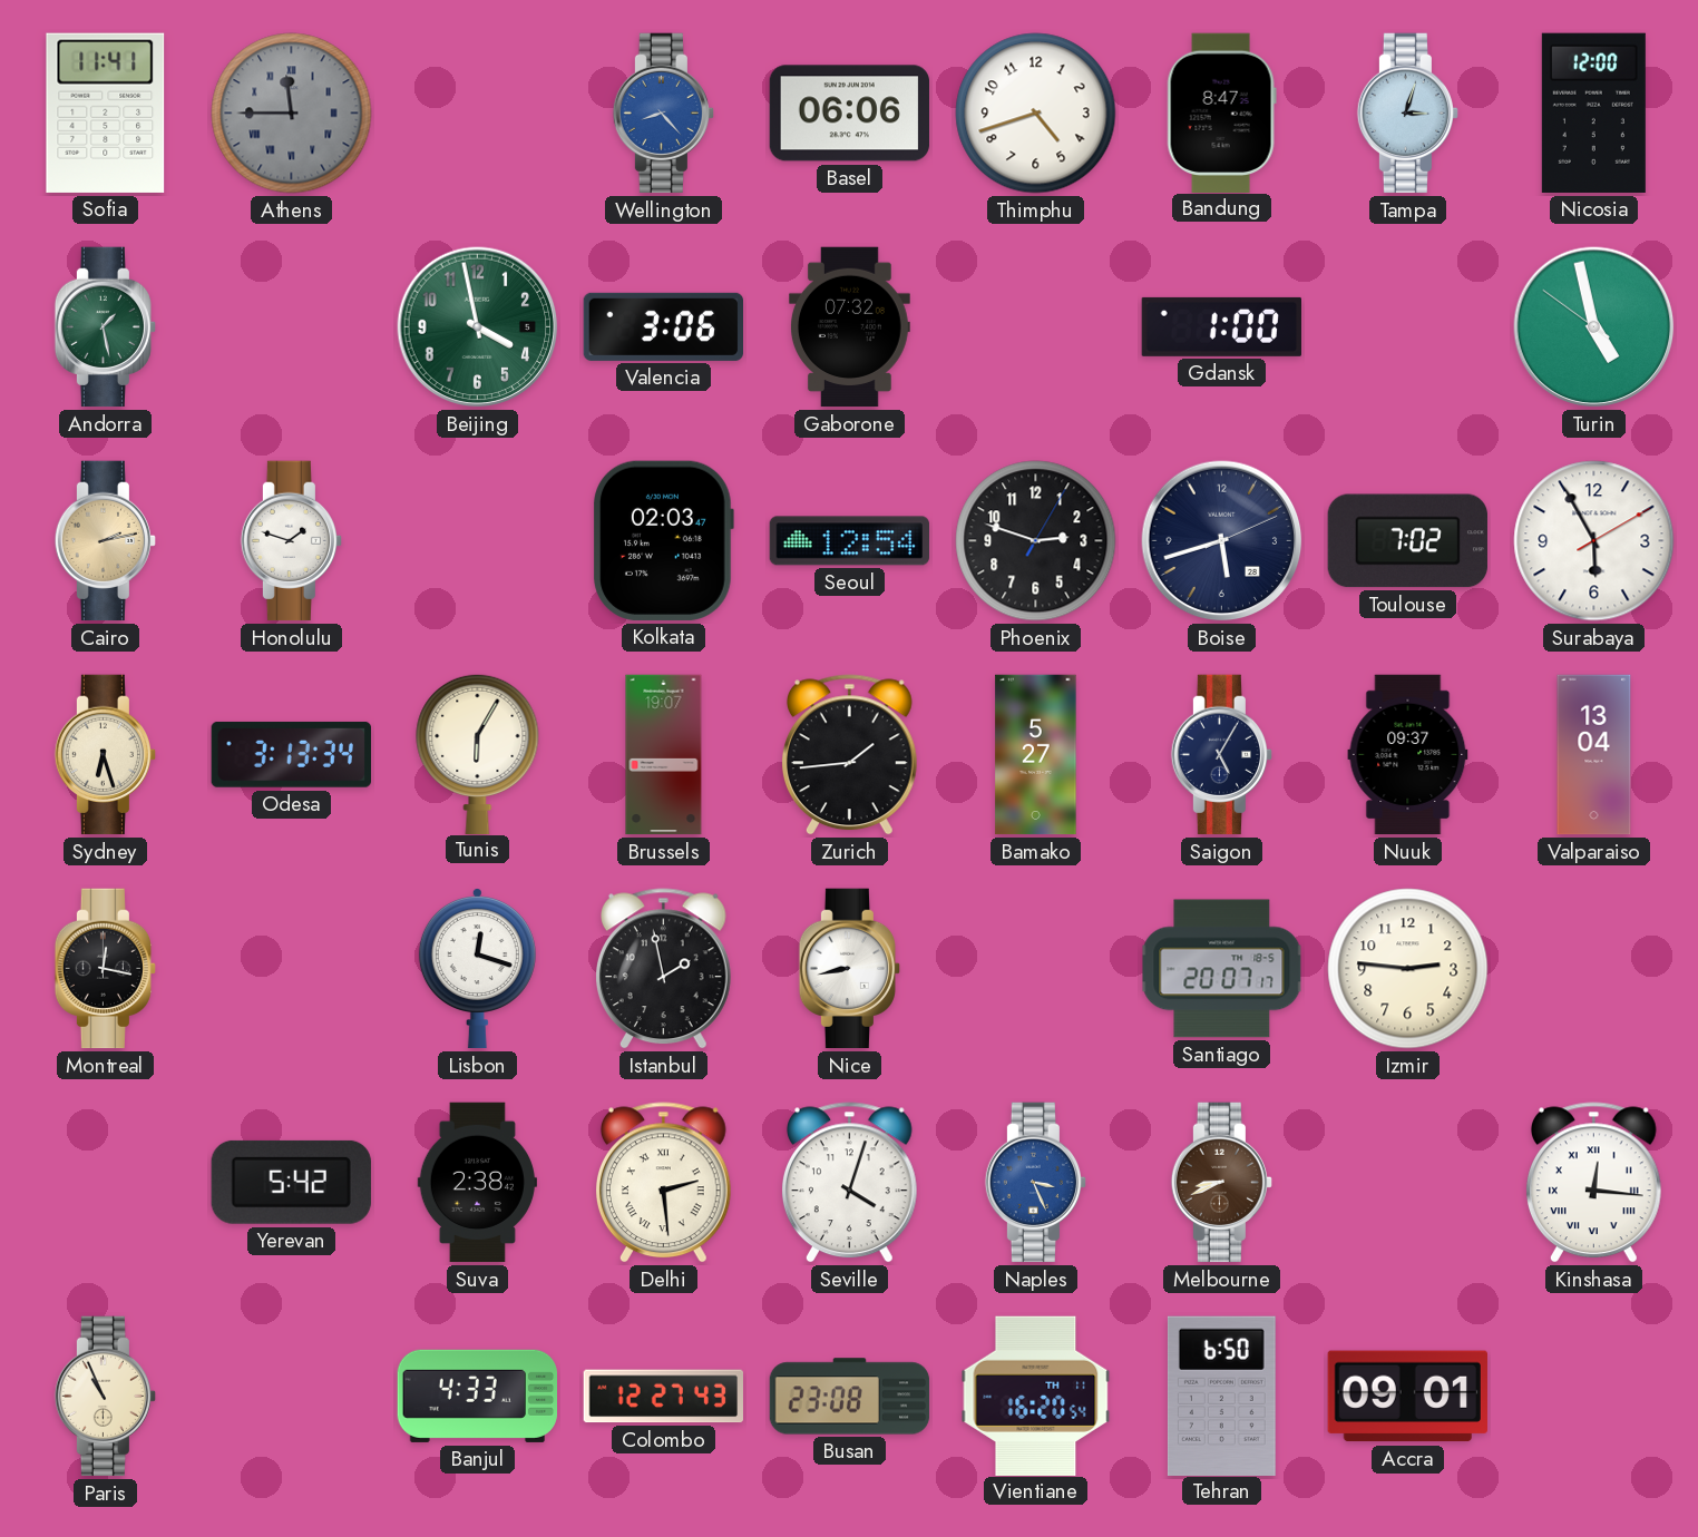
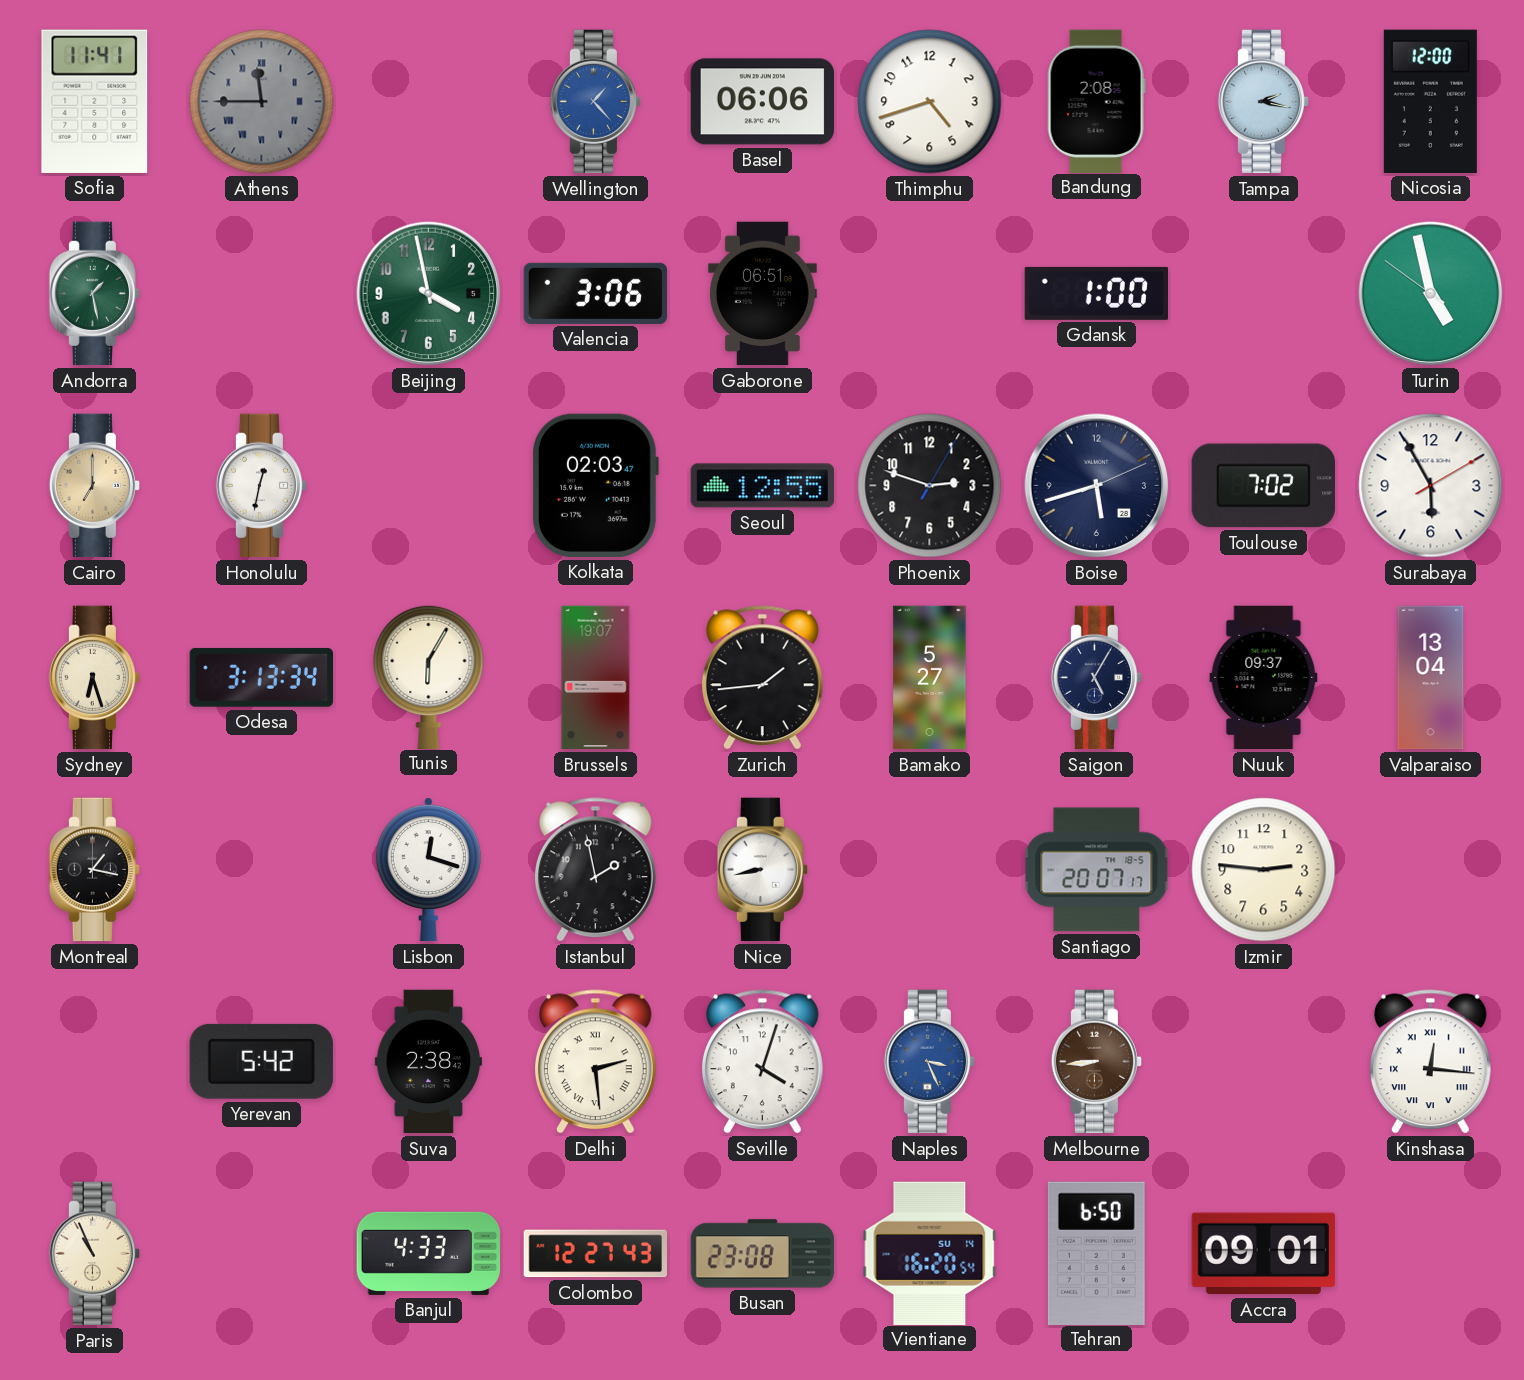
Wellington: 8:23 -> 1:23
Bandung: 8:47 -> 2:08
Tampa: 3:03 -> 2:17
Gaborone: 07:32 -> 06:51
Cairo: 2:13 -> 7:00
Honolulu: 1:48 -> 12:32
Seoul: 12:54 -> 12:55
Montreal: 12:17 -> 1:17
Melbourne: 8:41 -> 8:44
Vientiane date: TH 11 -> SU 14
